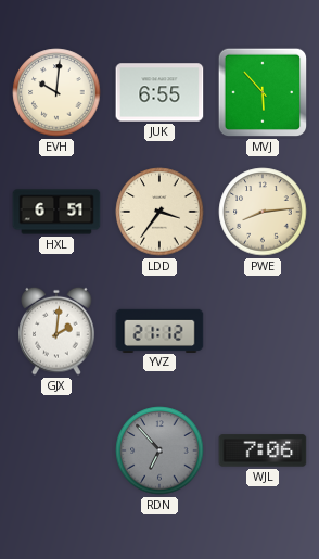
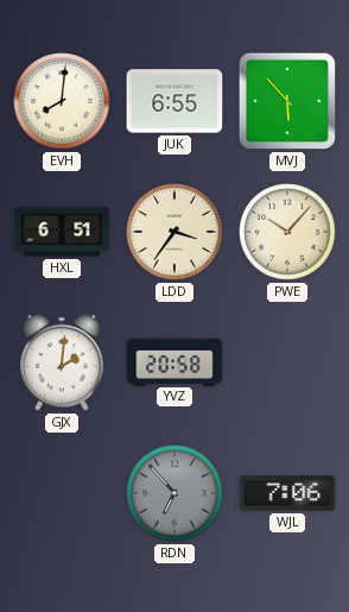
EVH: 10:01 -> 8:01
PWE: 8:14 -> 10:07
YVZ: 21:12 -> 20:58
